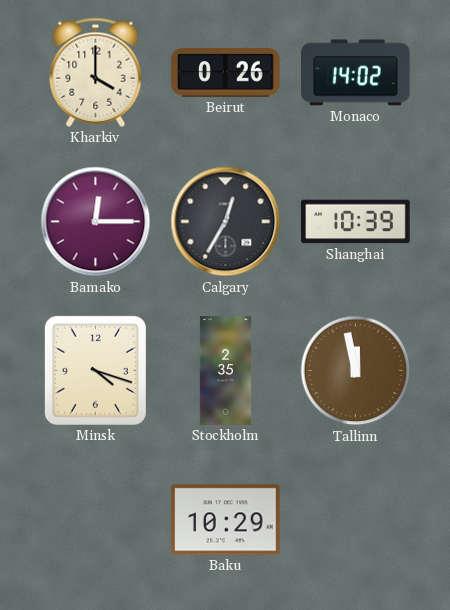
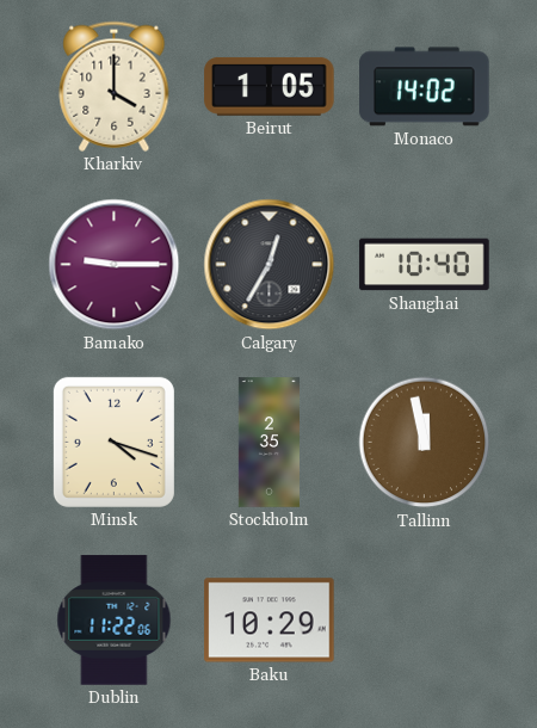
Beirut: 0:26 -> 1:05
Bamako: 12:15 -> 9:15
Shanghai: 10:39 -> 10:40
Dublin: none -> 11:22
